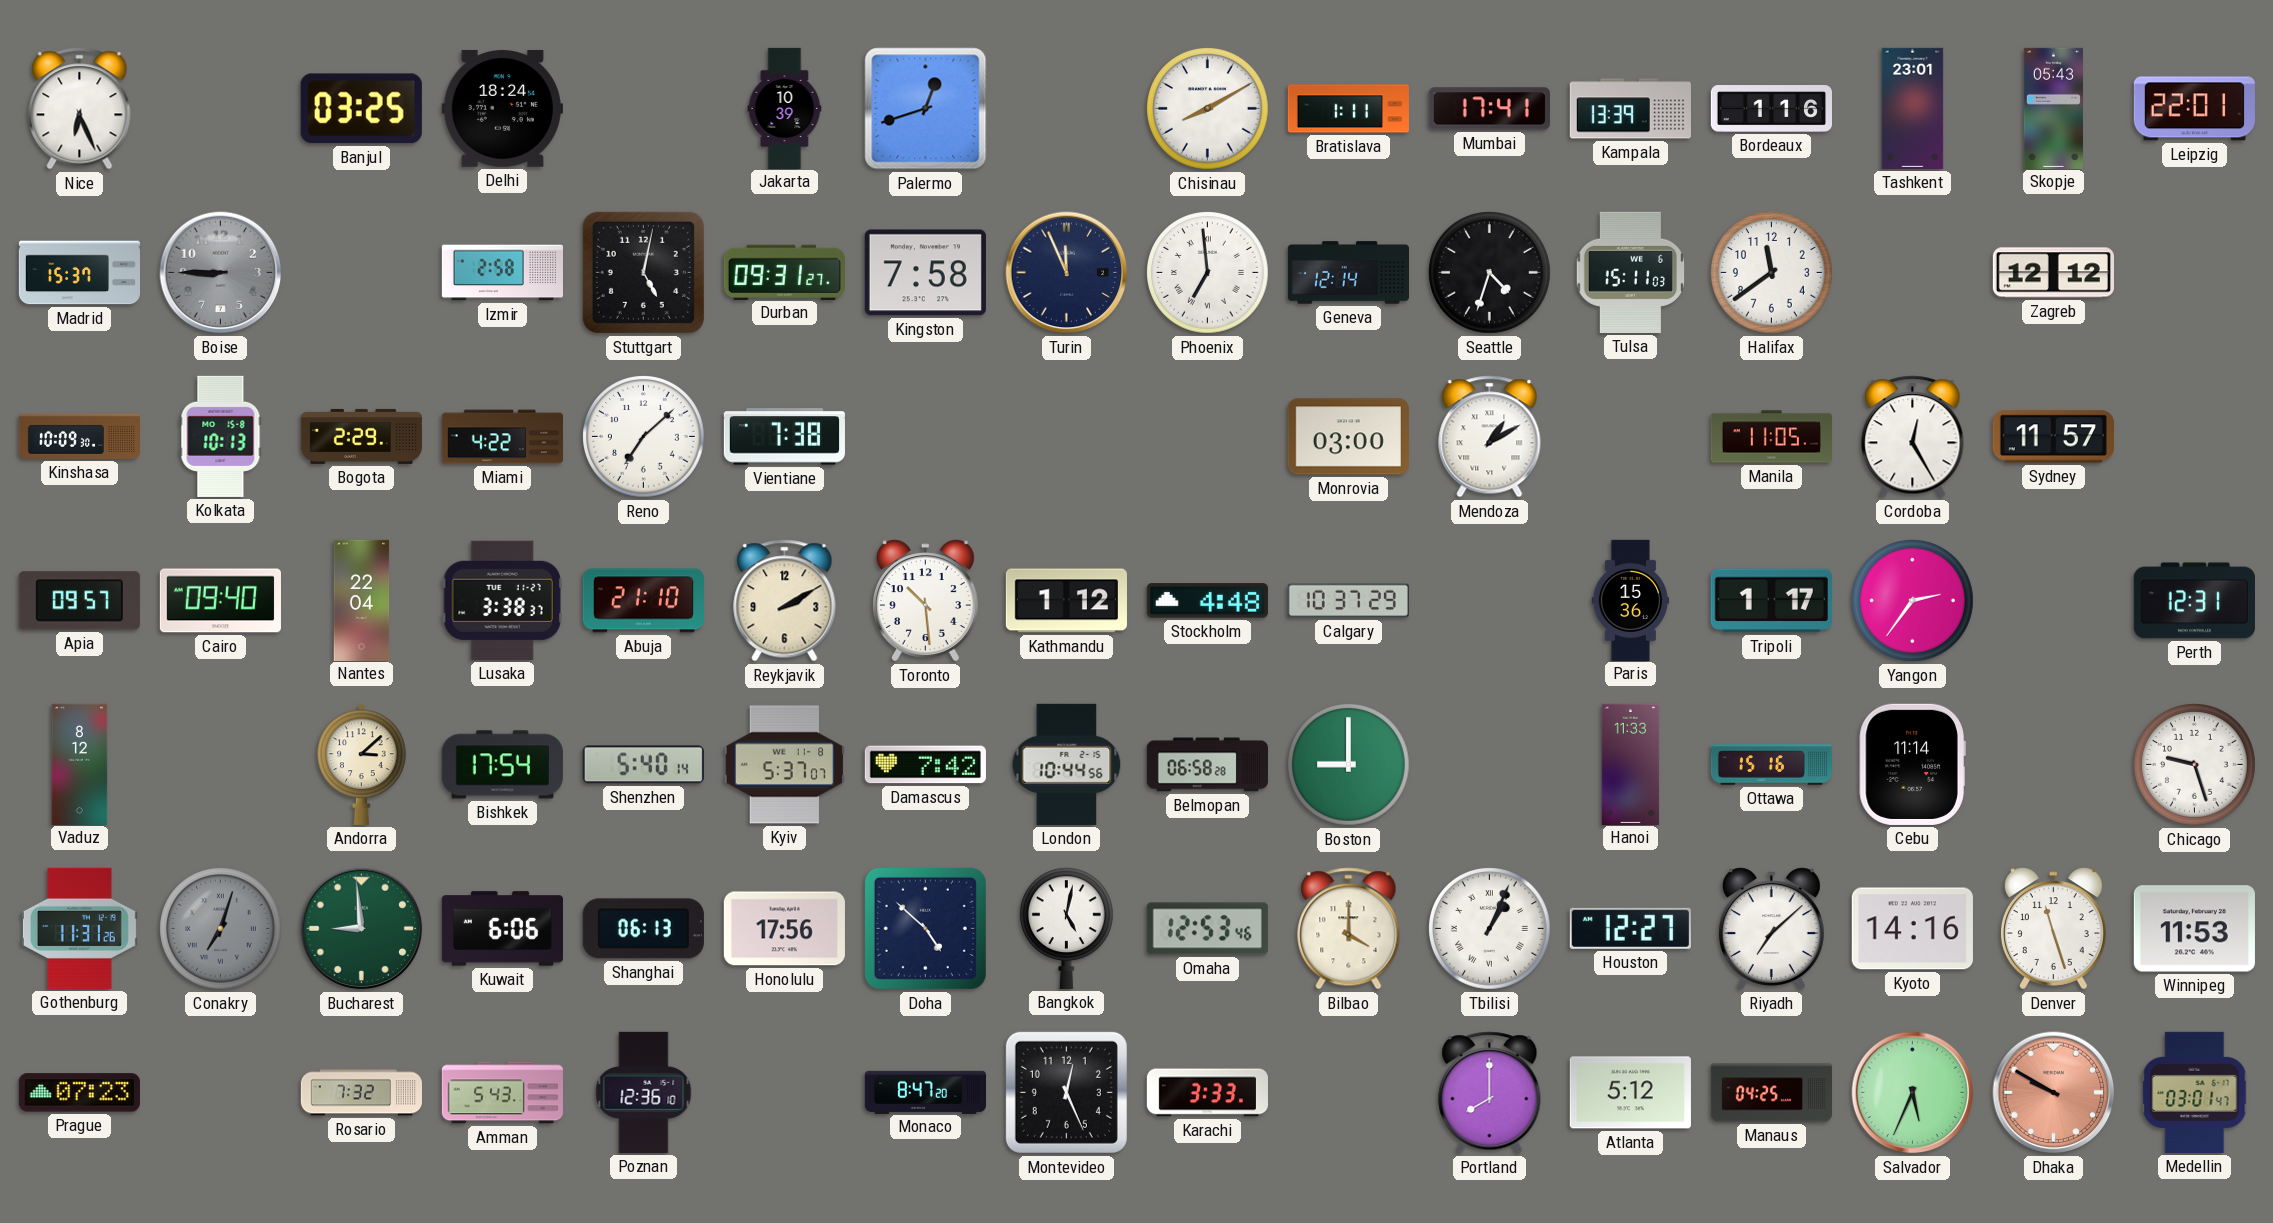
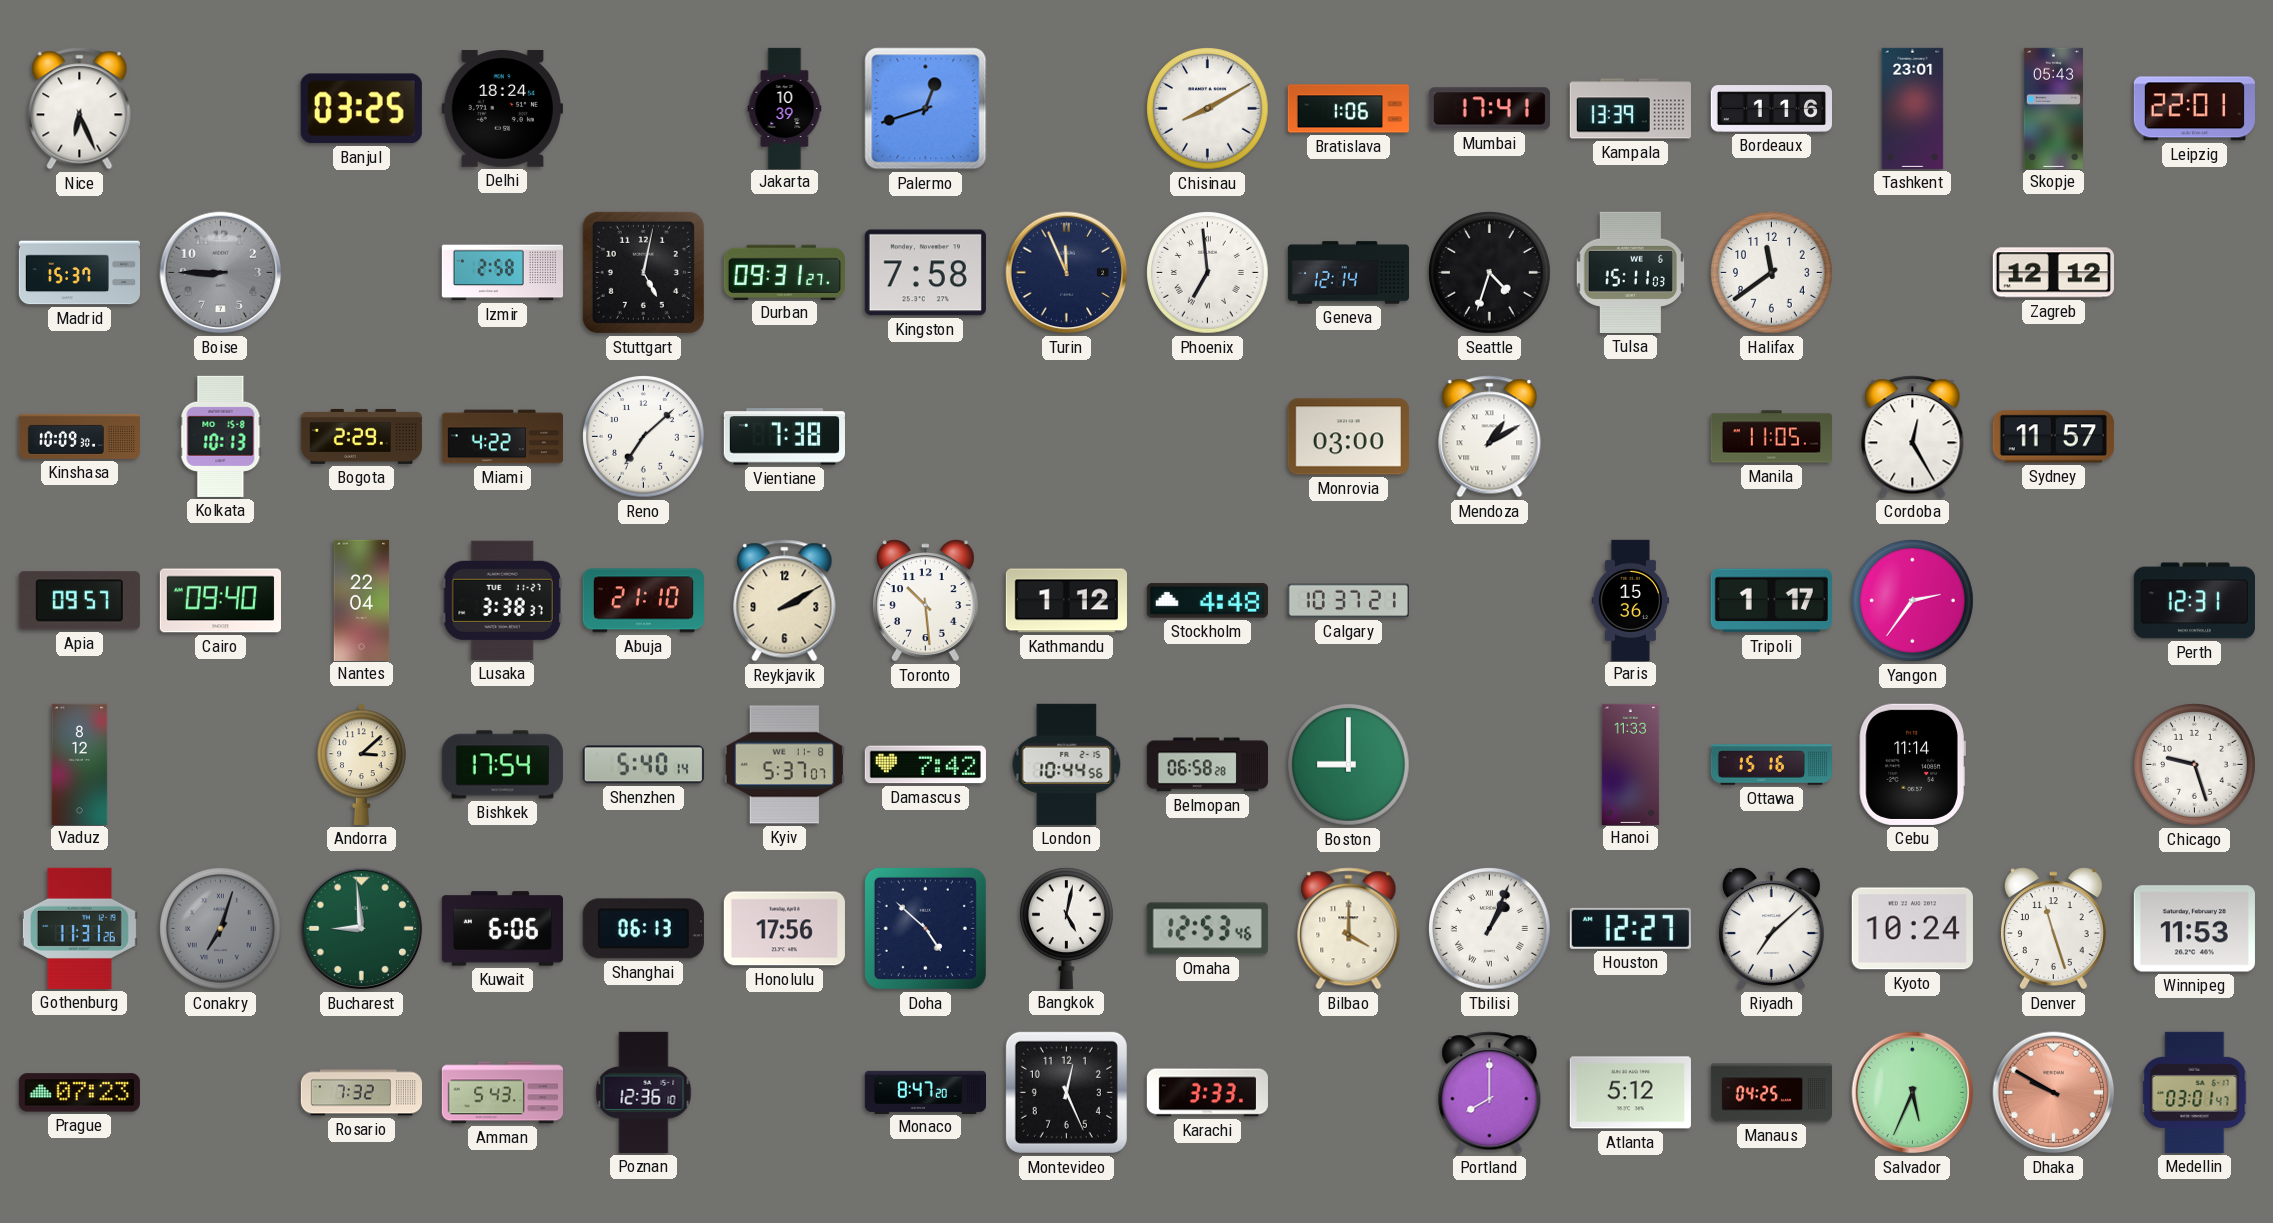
Bratislava: 1:11 -> 1:06
Calgary: 10:37:29 -> 10:37:21
Kyoto: 14:16 -> 10:24
